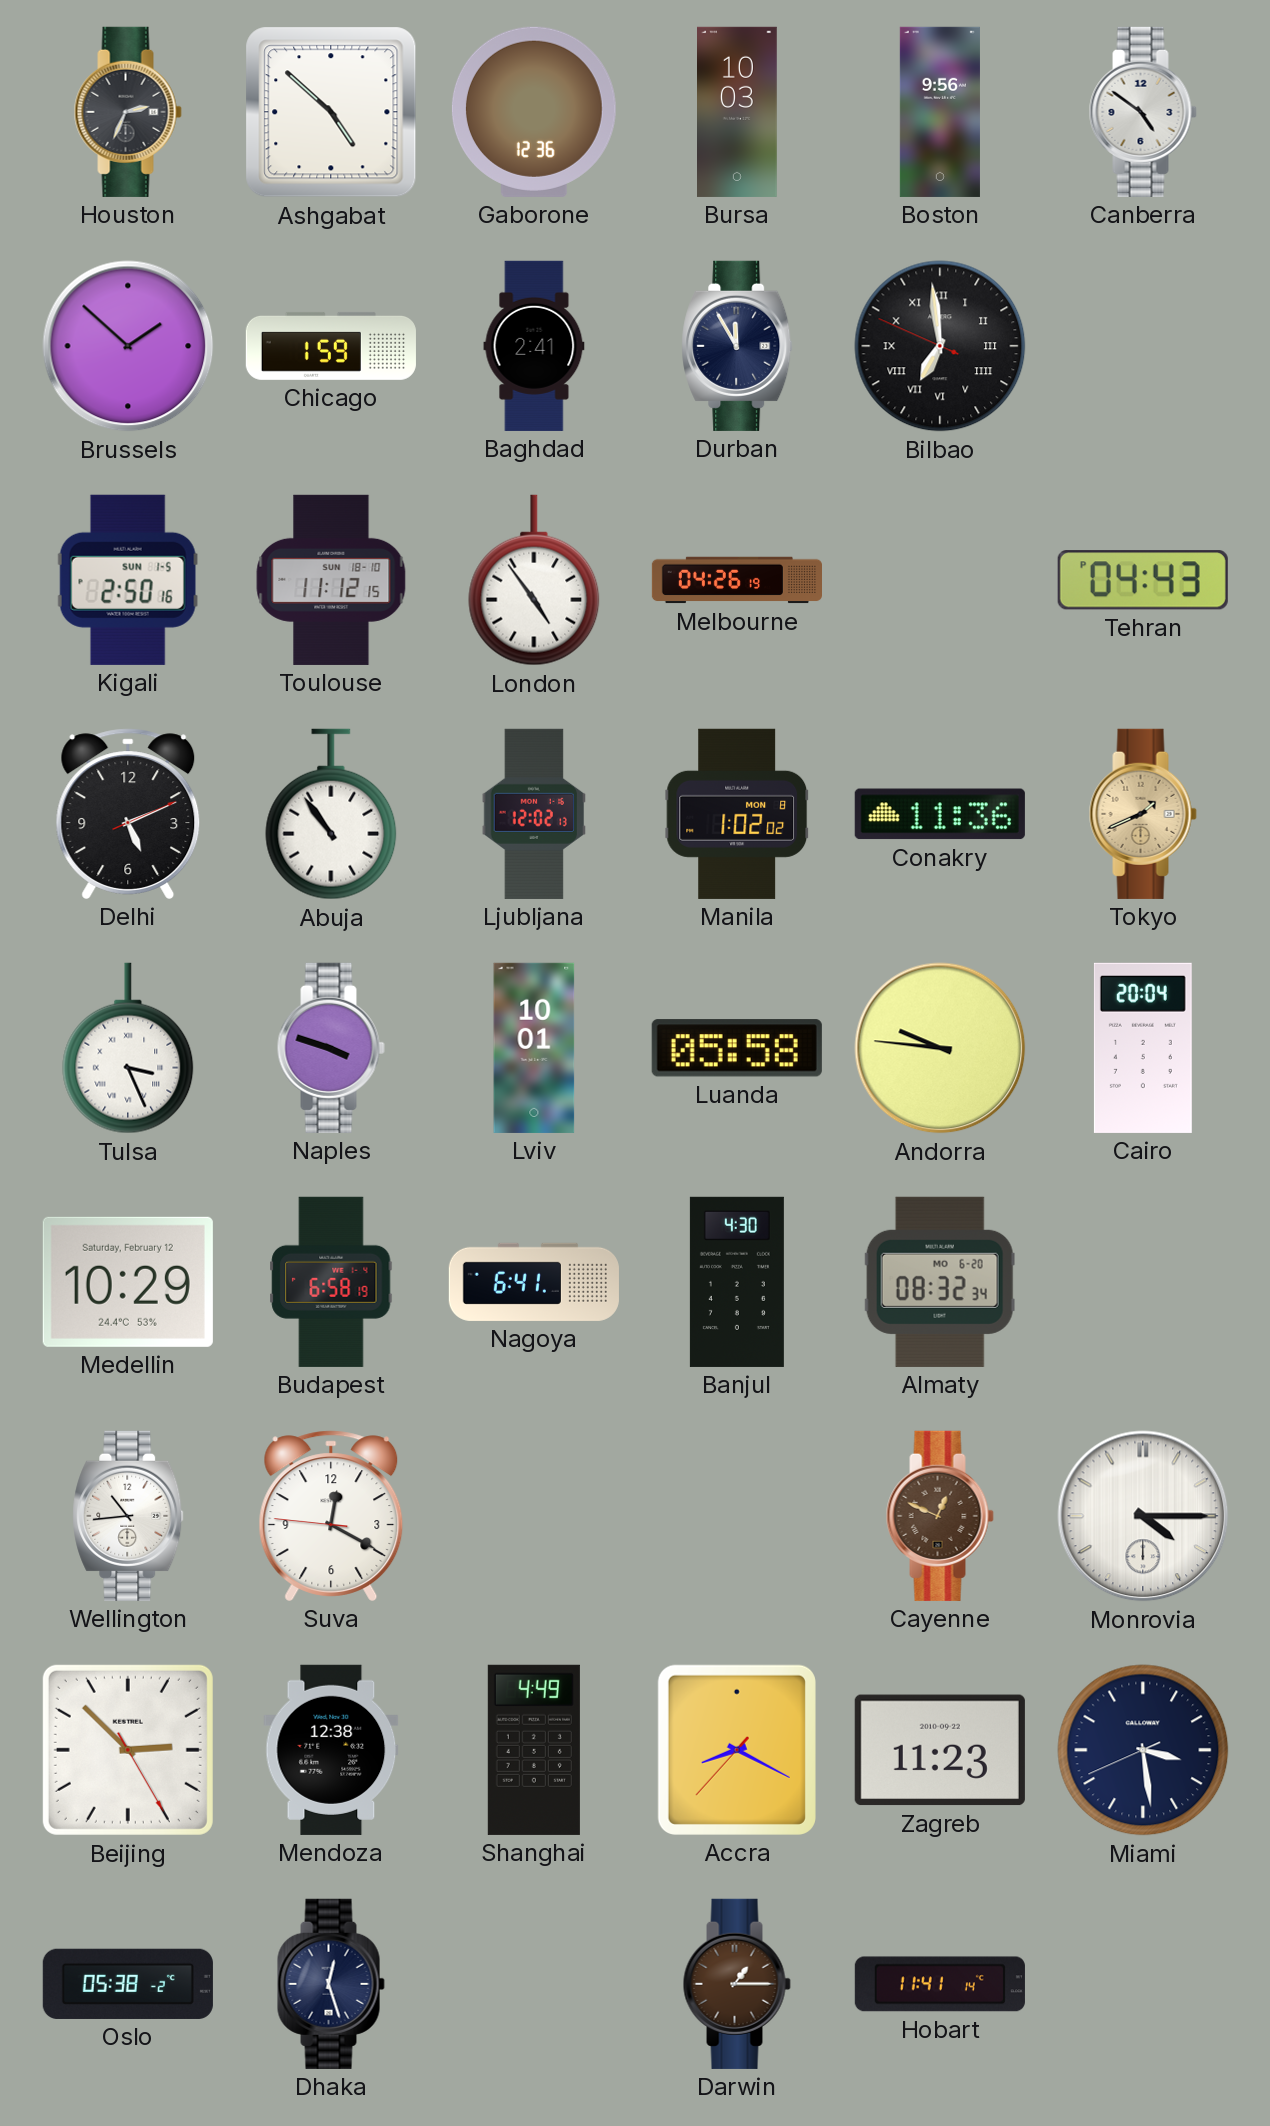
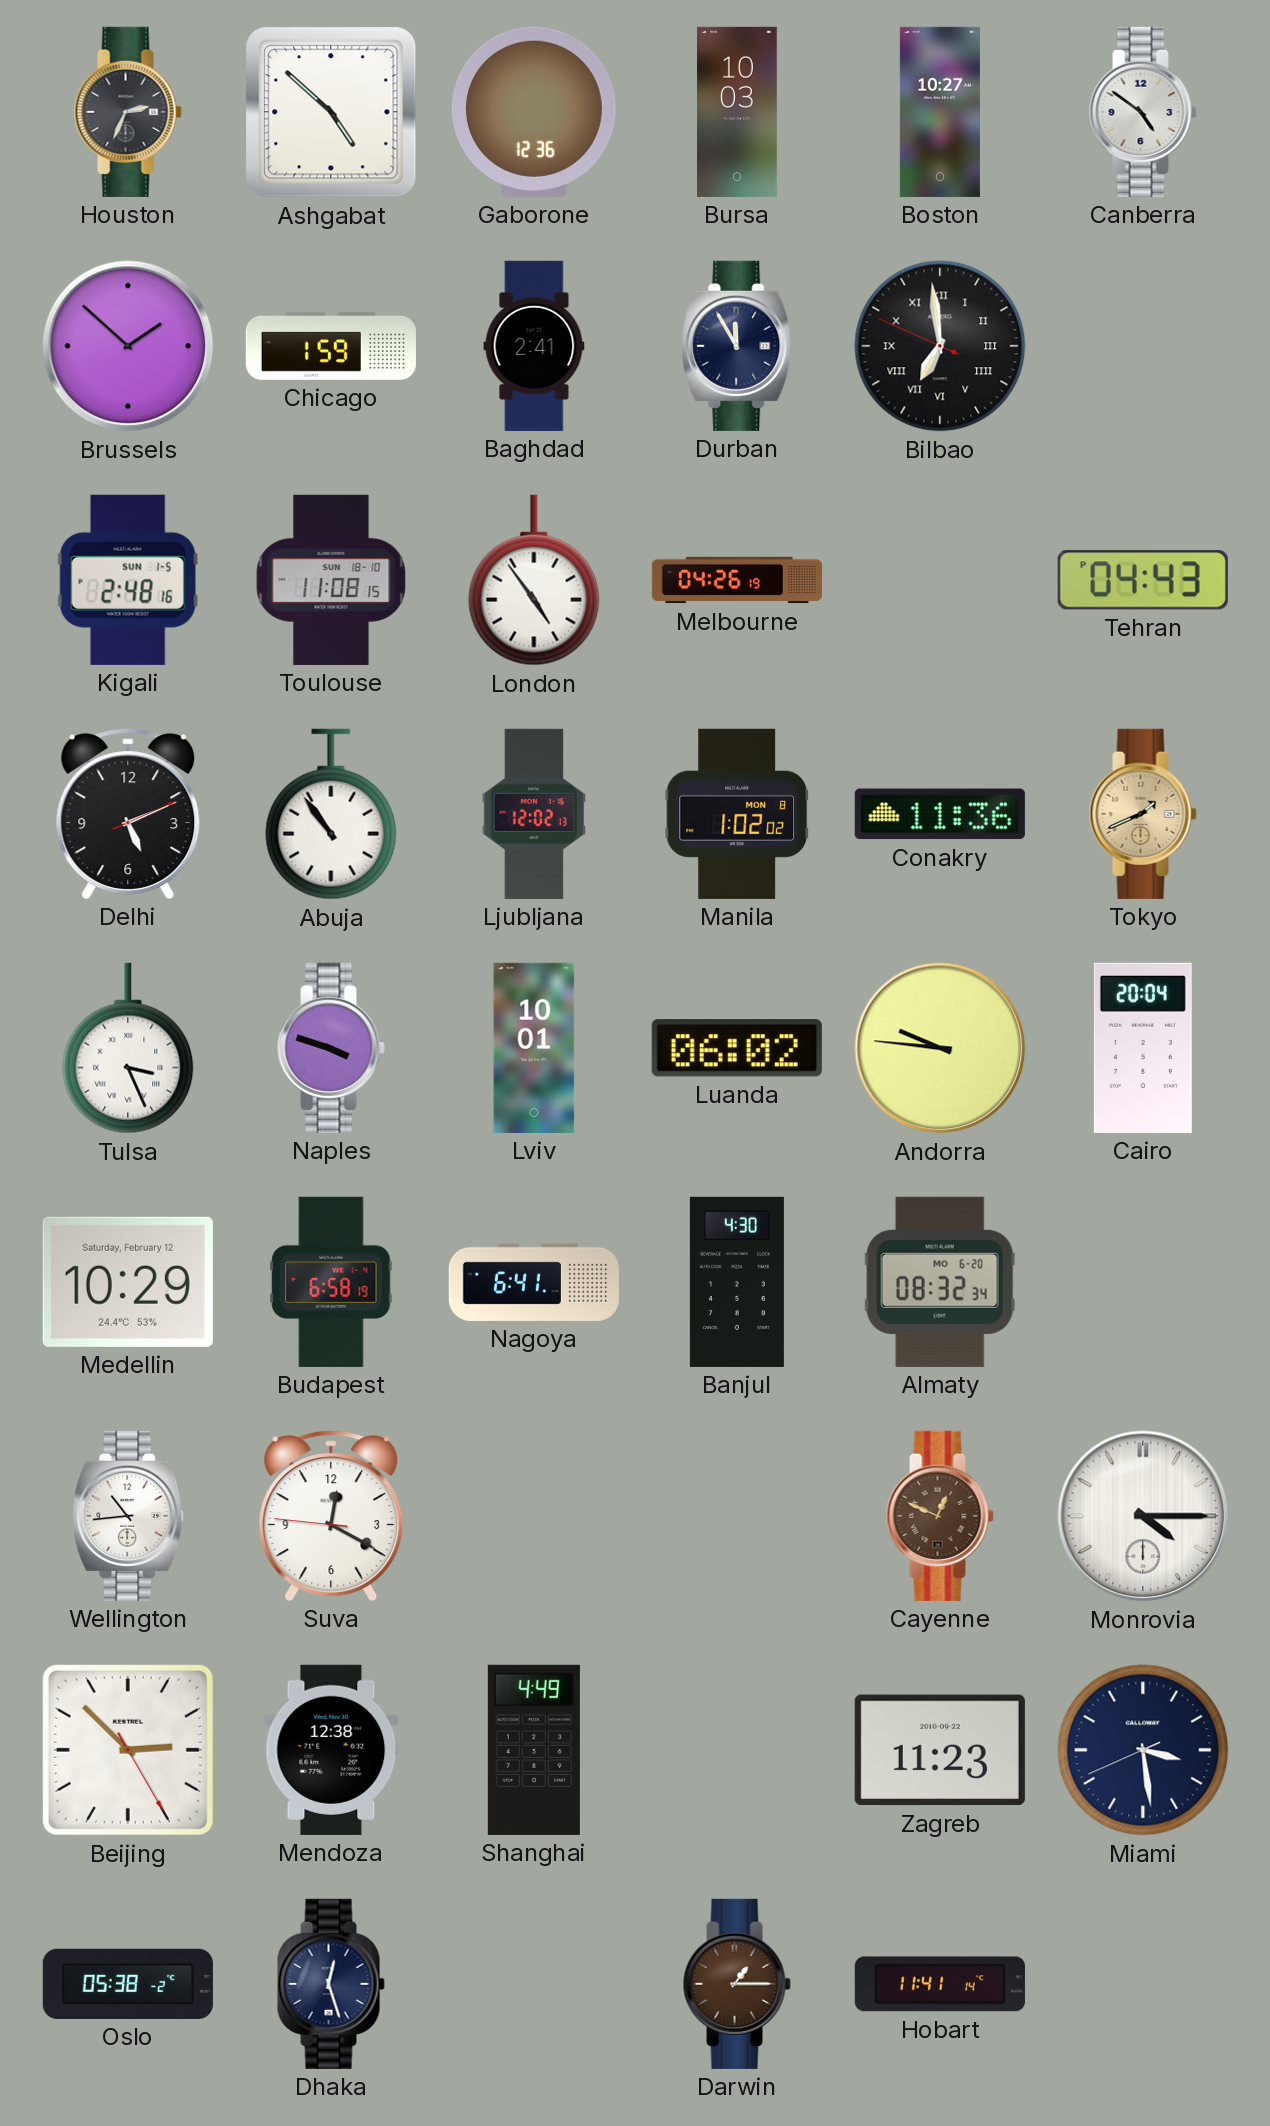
Boston: 9:56 -> 10:27
Kigali: 2:50 -> 2:48
Toulouse: 11:12 -> 11:08
Luanda: 05:58 -> 06:02
Accra: 8:19 -> none
